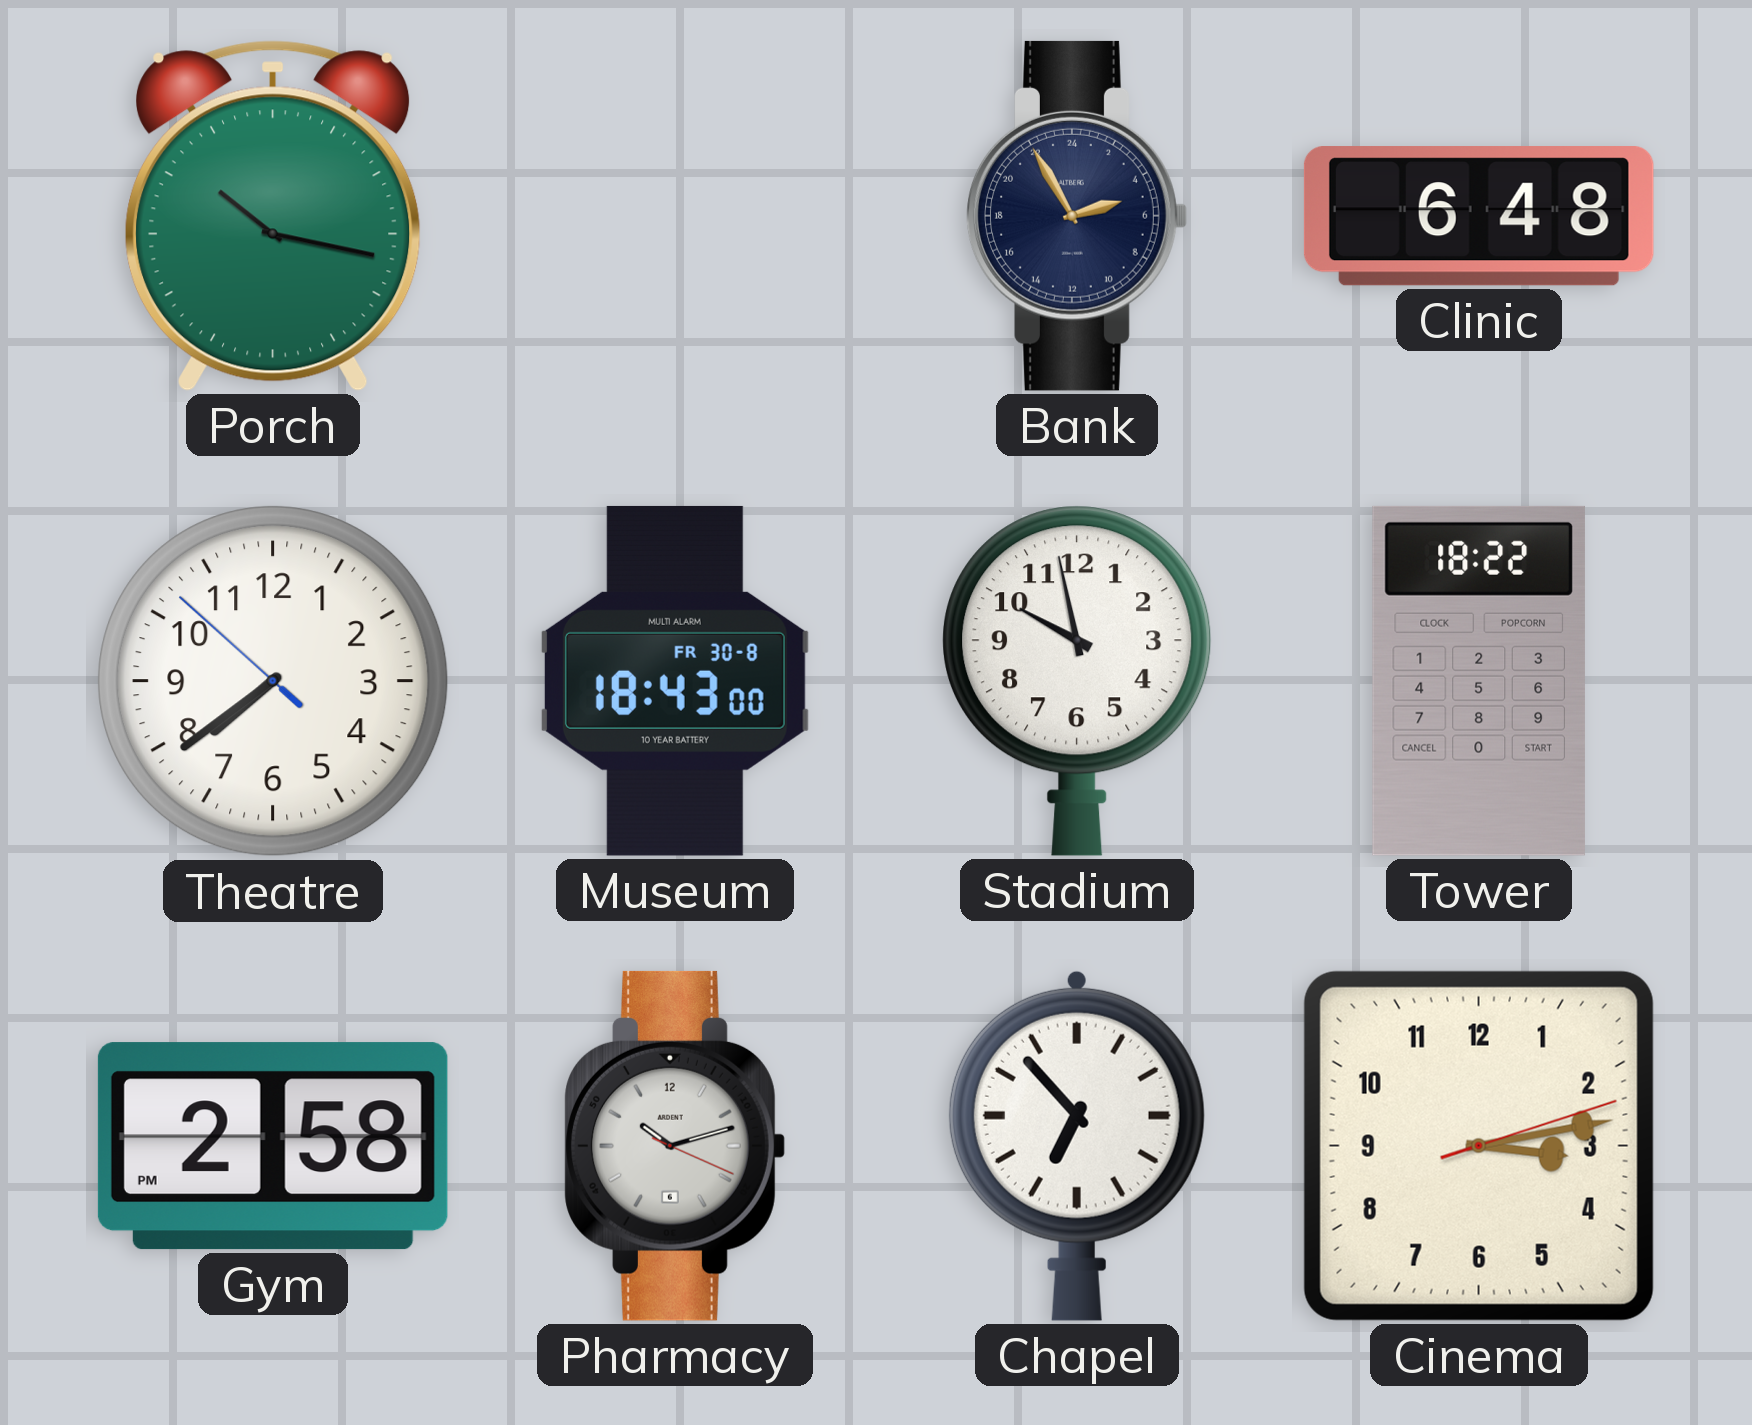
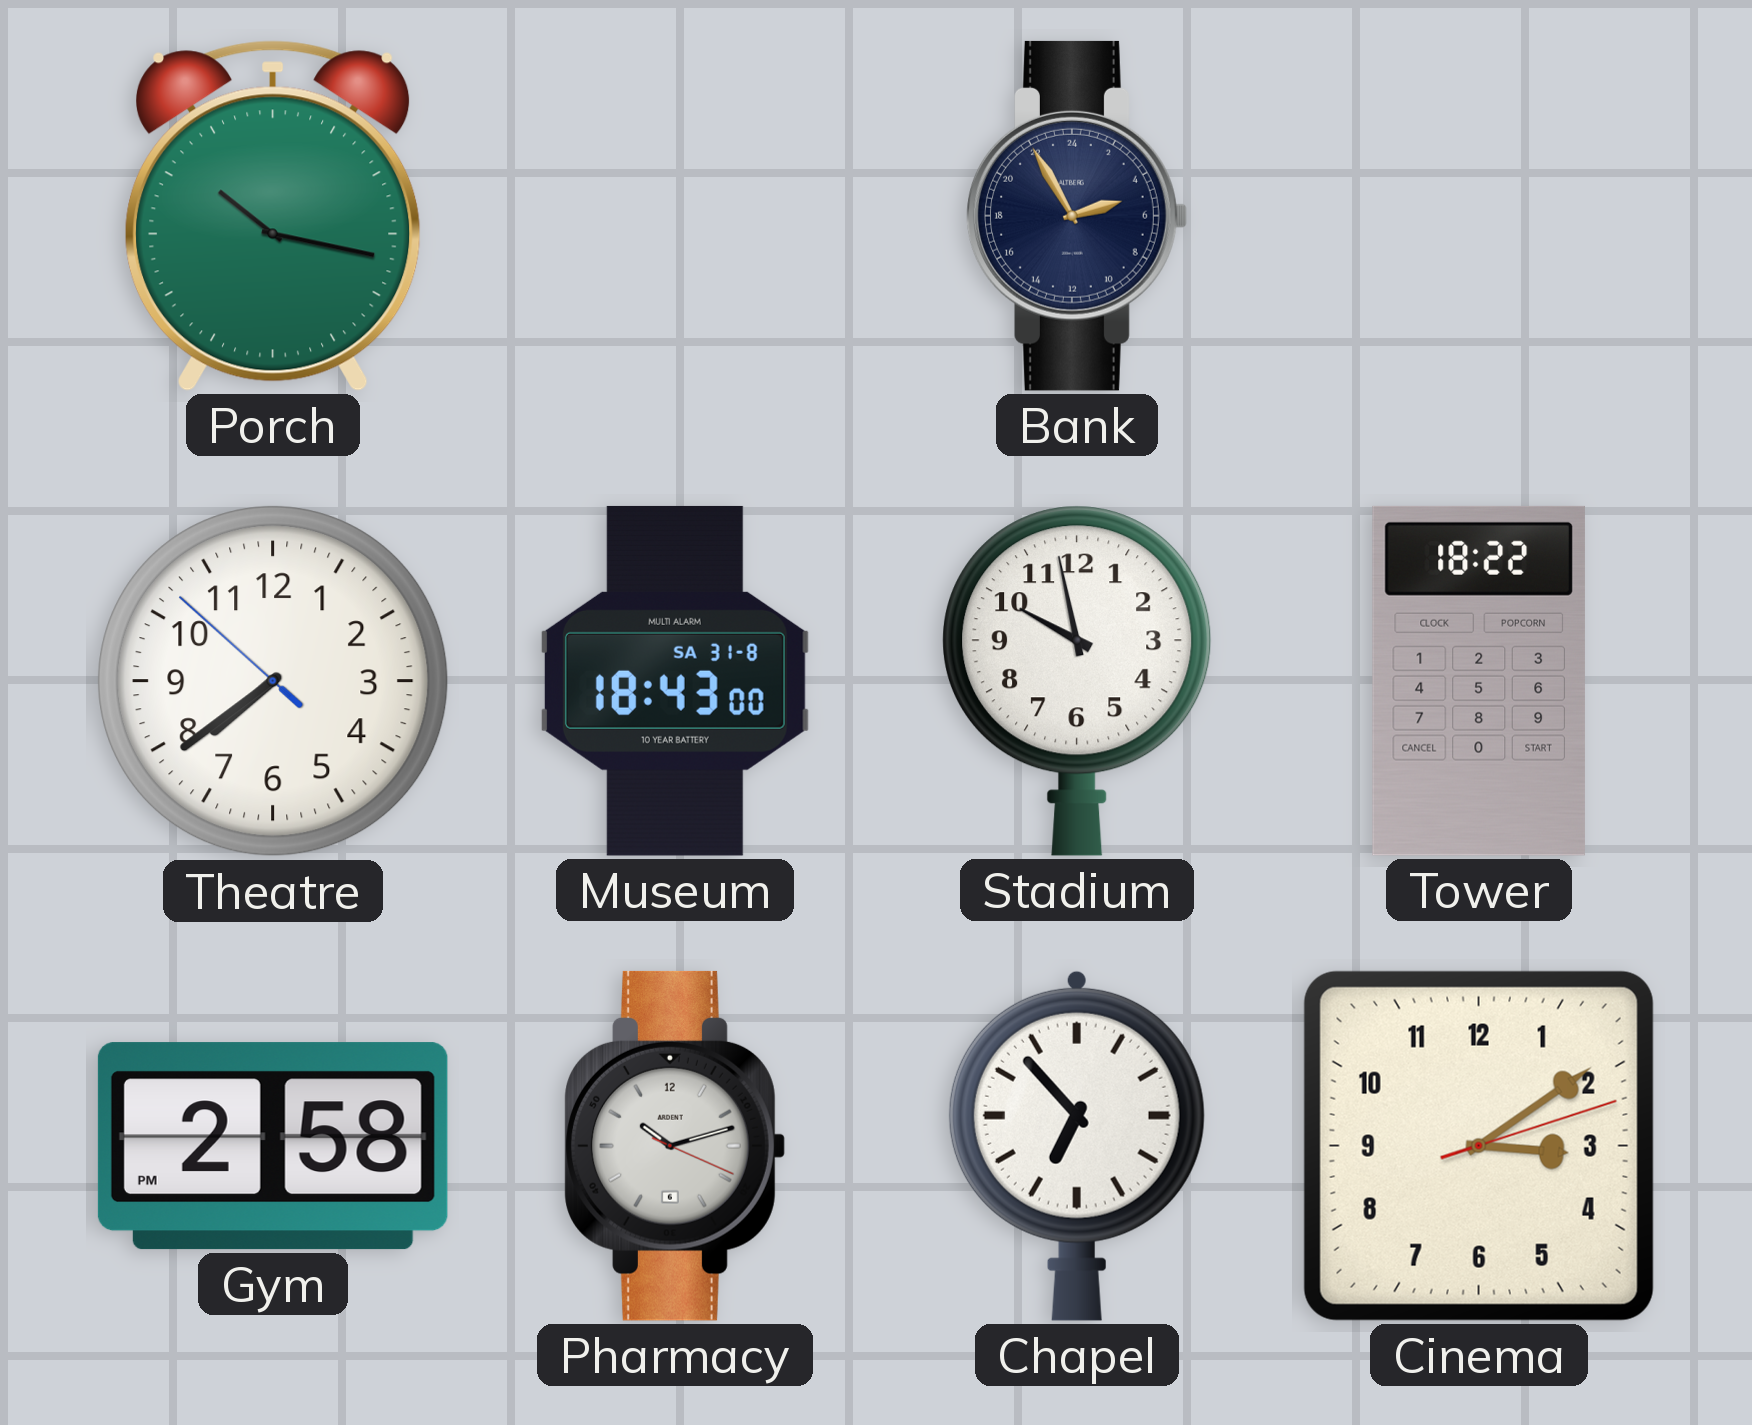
Clinic: 6:48 -> none
Museum date: FR 30-8 -> SA 31-8
Cinema: 3:13 -> 3:09
